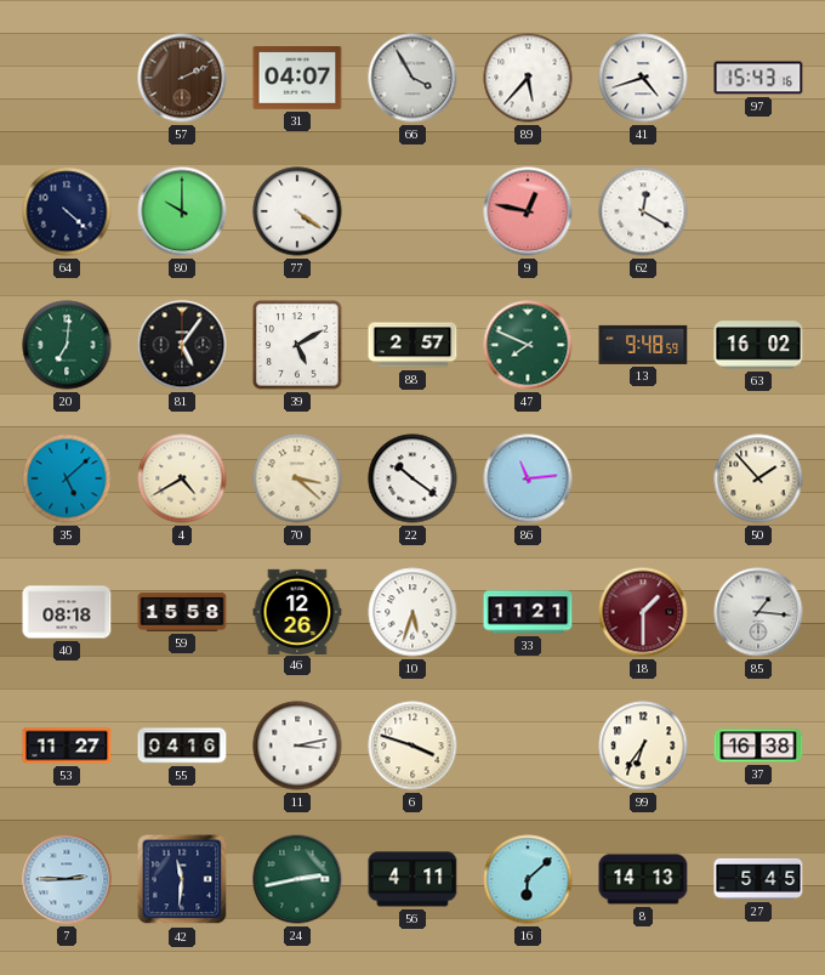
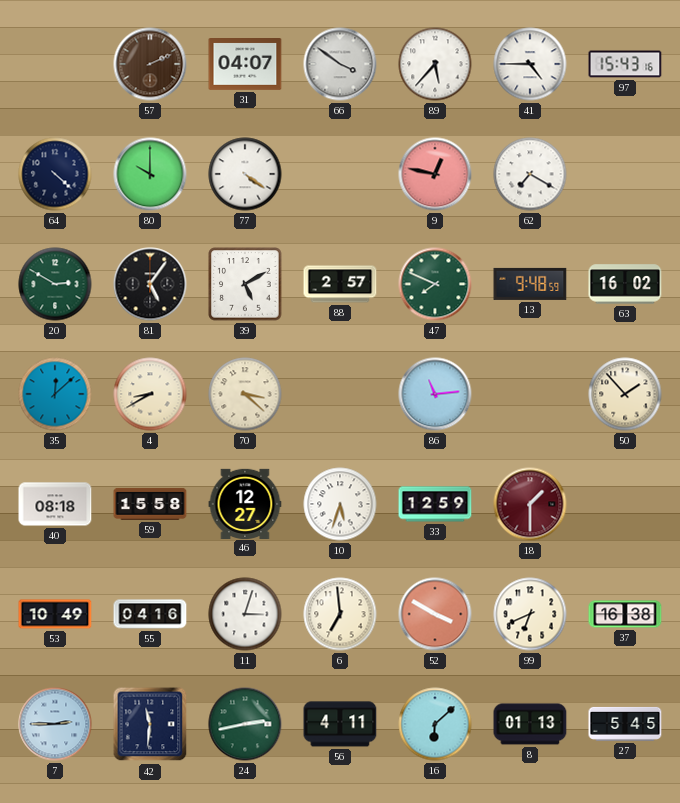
66: 3:55 -> 3:51
41: 4:42 -> 4:45
62: 12:20 -> 7:20
20: 7:01 -> 2:50
35: 5:08 -> 12:08
4: 4:40 -> 8:40
22: 10:21 -> none
46: 12:26 -> 12:27
33: 11:21 -> 12:59
85: 1:16 -> none
53: 11:27 -> 10:49
11: 3:13 -> 3:03
6: 3:48 -> 6:59
52: none -> 3:50
99: 6:36 -> 6:41
8: 14:13 -> 01:13
